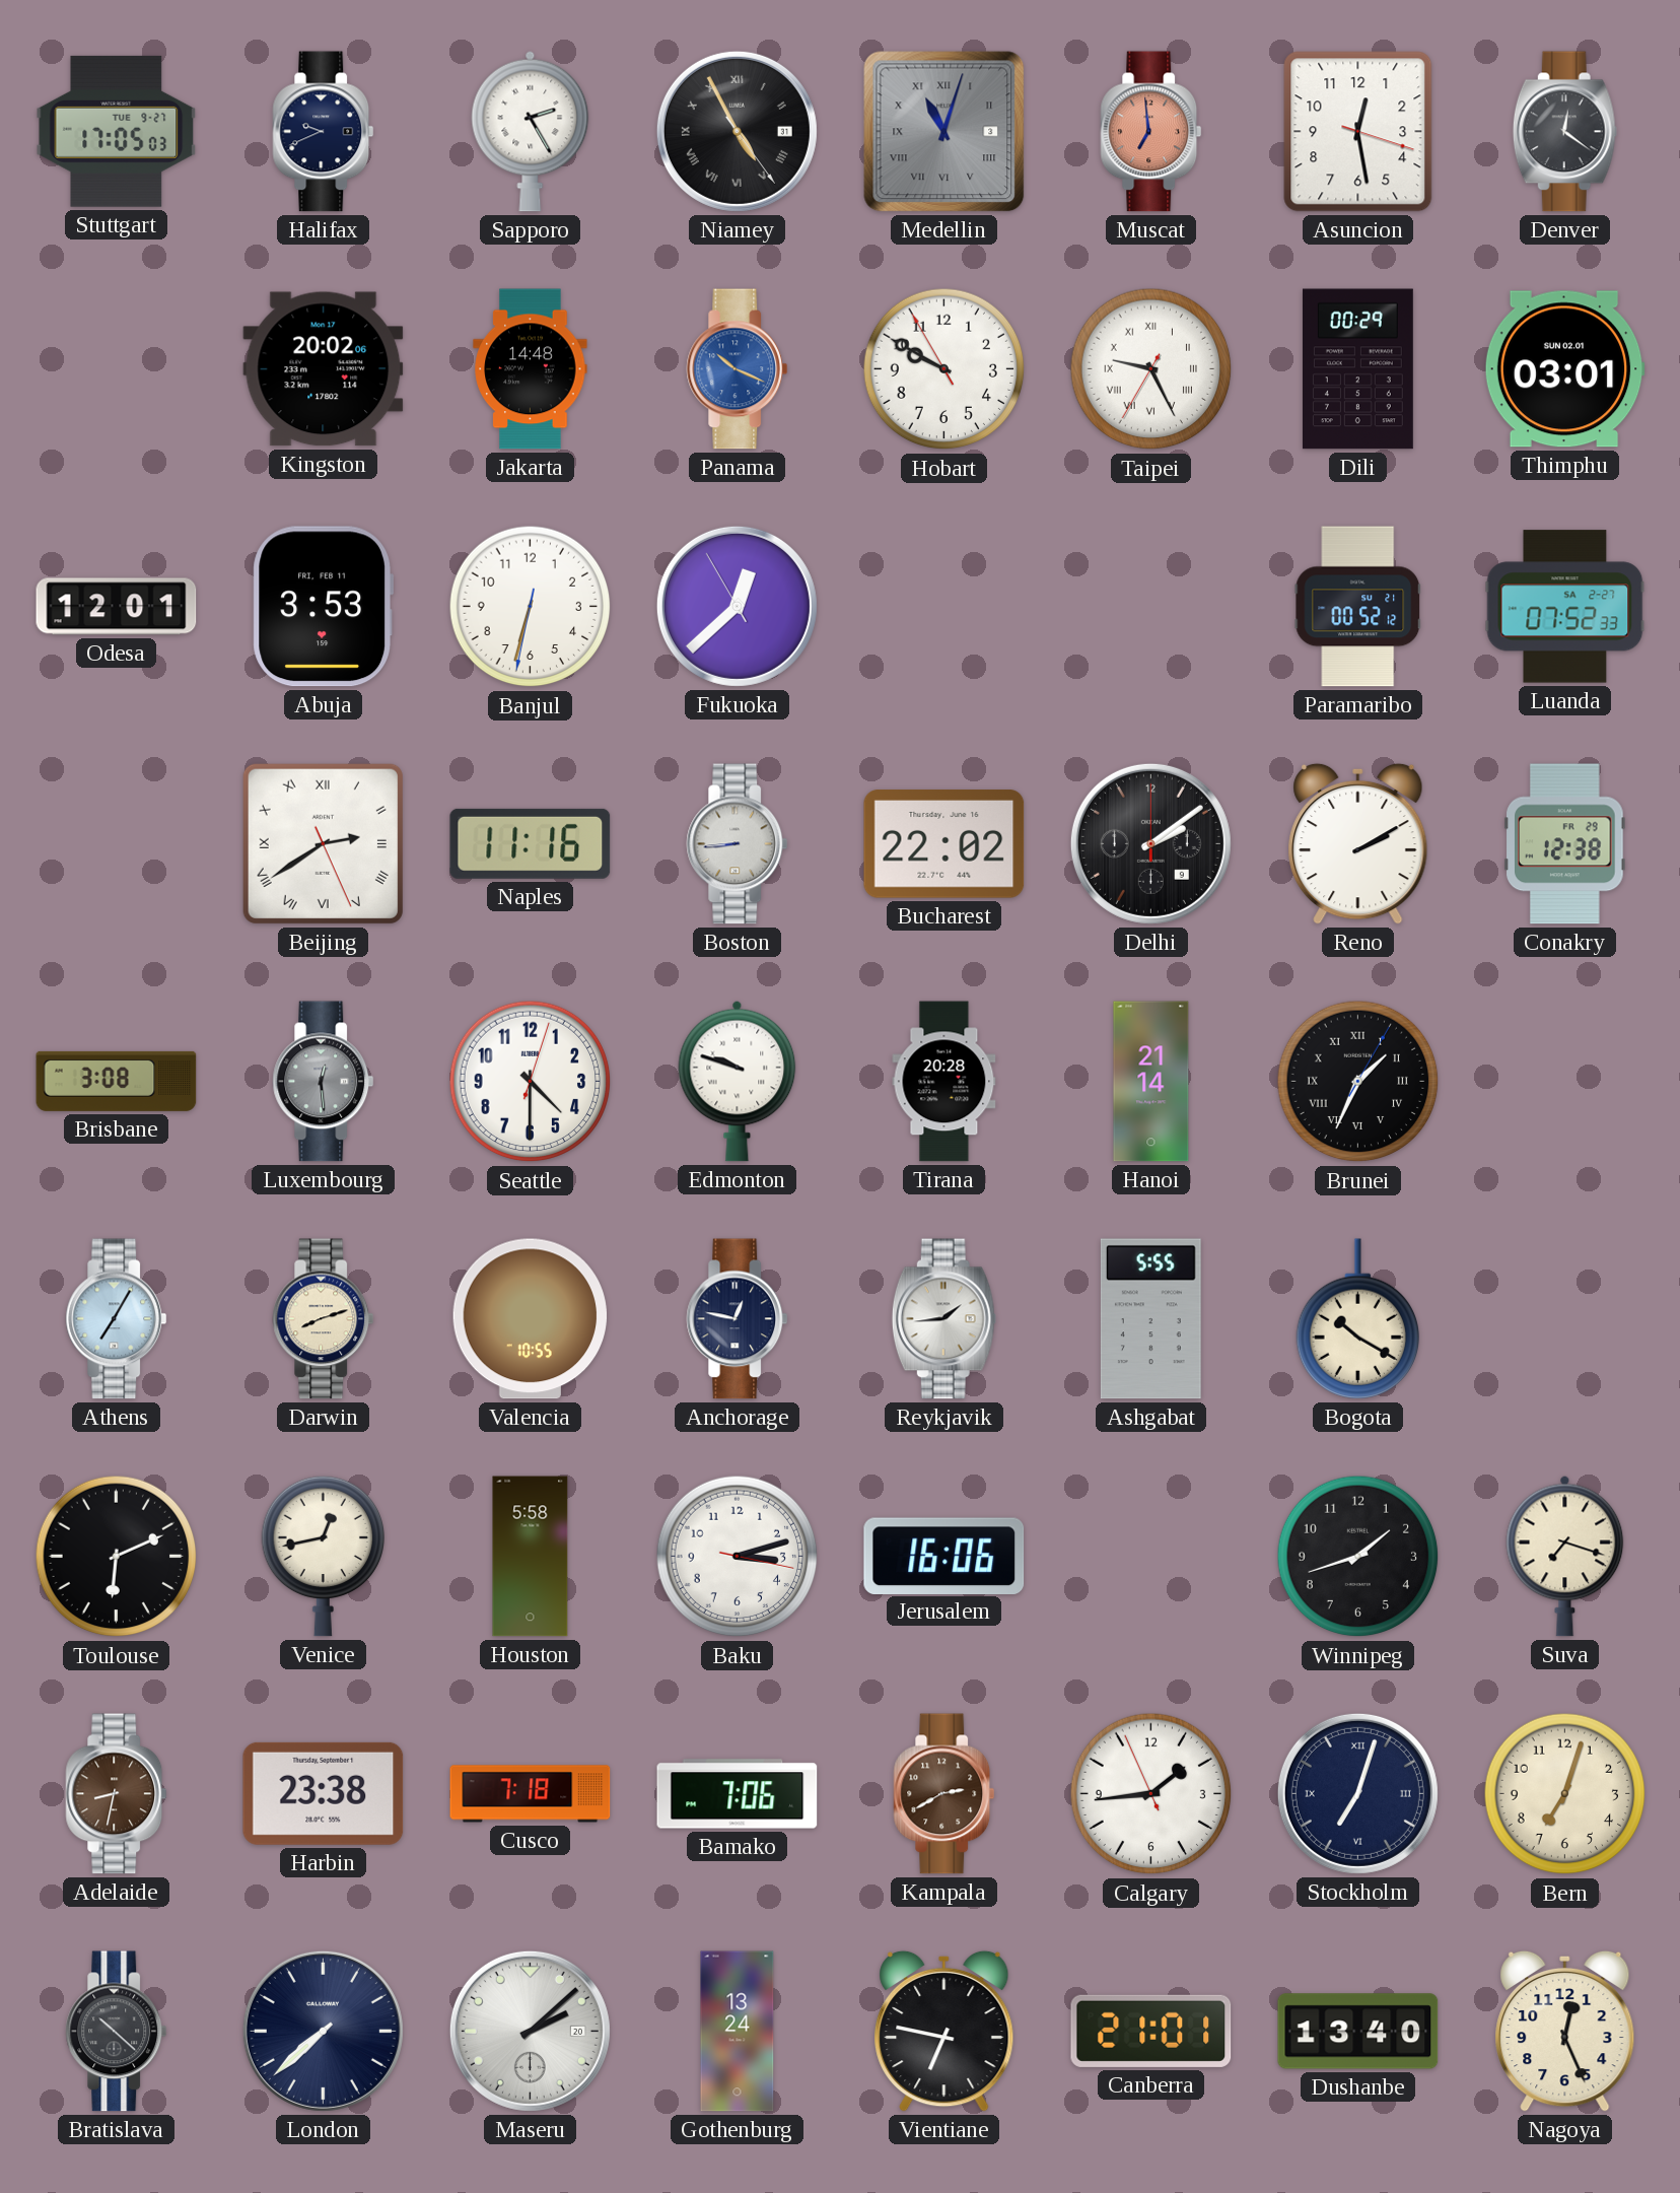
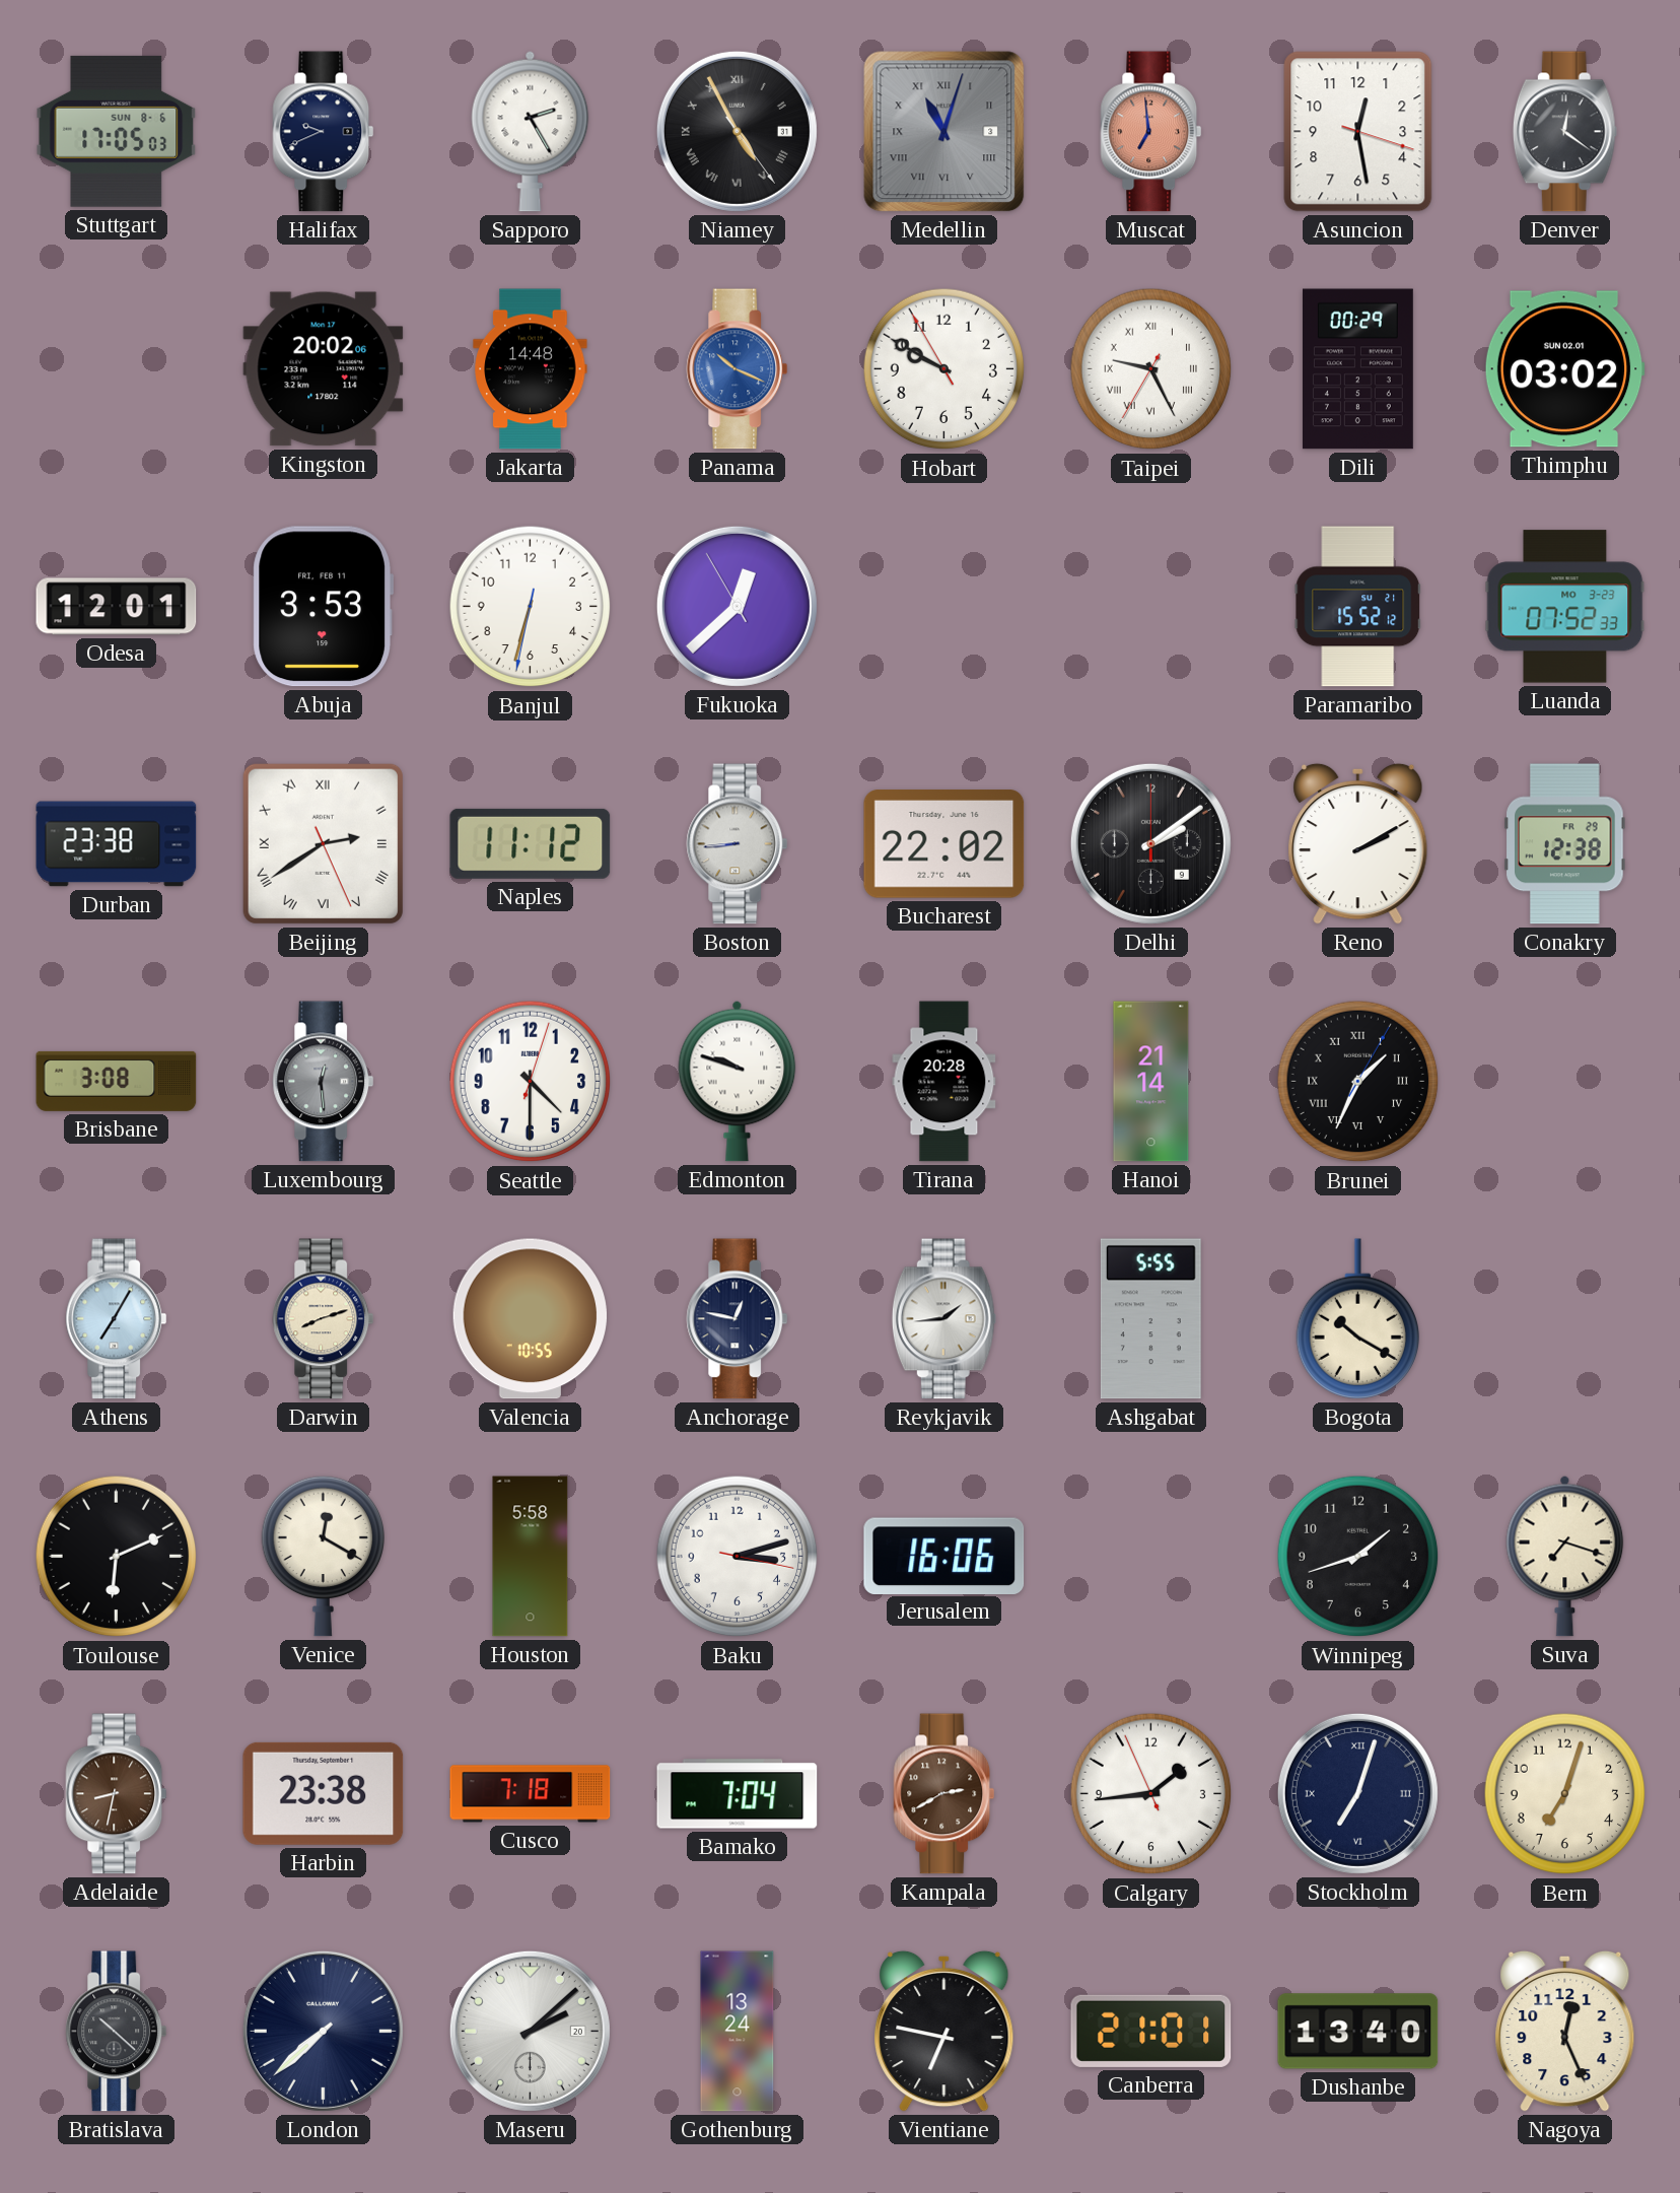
Stuttgart date: TUE 9-27 -> SUN 8-6
Thimphu: 03:01 -> 03:02
Paramaribo: 00:52 -> 15:52
Luanda date: SA 2-27 -> MO 3-23
Durban: none -> 23:38
Naples: 11:16 -> 11:12
Venice: 12:43 -> 12:20
Bamako: 7:06 -> 7:04
